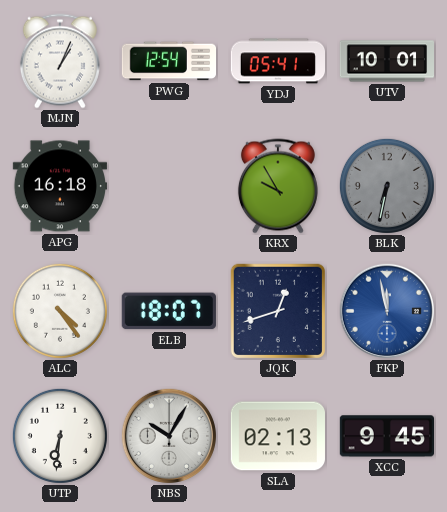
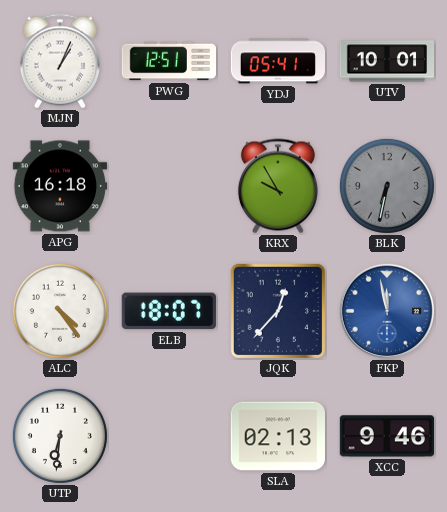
PWG: 12:54 -> 12:51
JQK: 12:42 -> 12:37
NBS: 10:05 -> none
XCC: 9:45 -> 9:46
